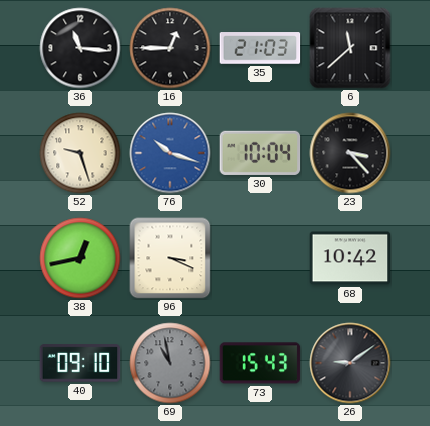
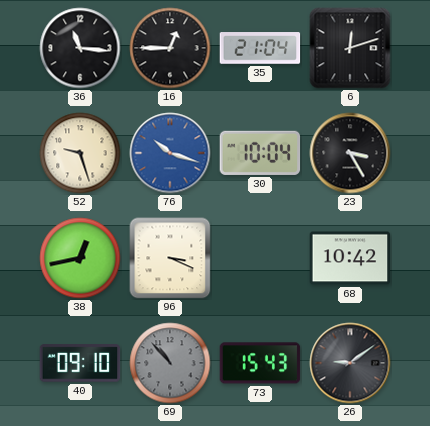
35: 21:03 -> 21:04
6: 11:38 -> 12:12
23: 3:23 -> 3:25
69: 10:58 -> 10:53
